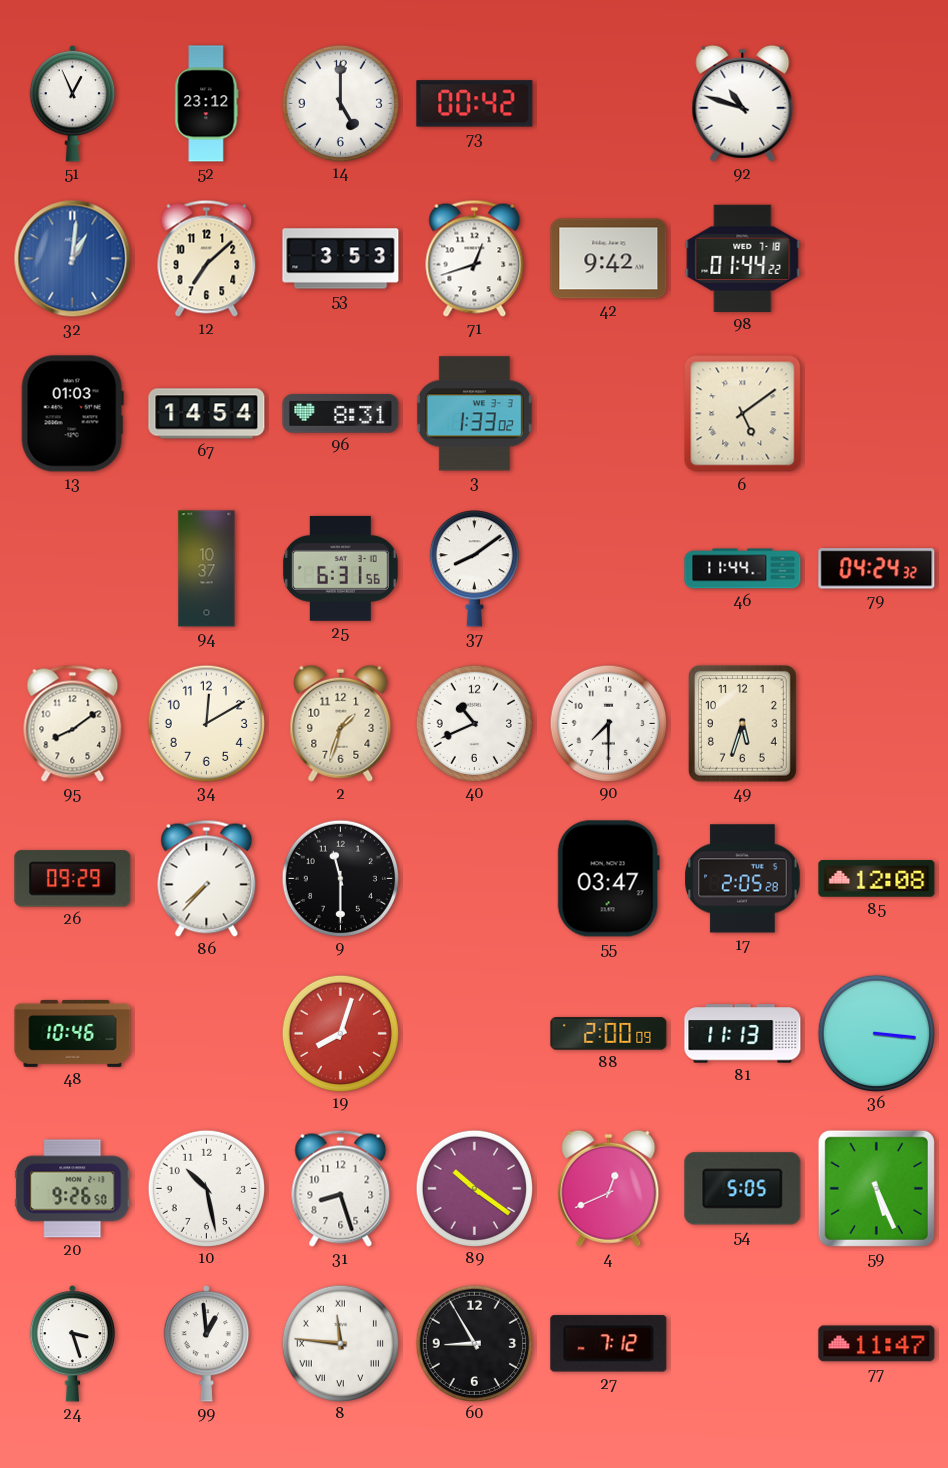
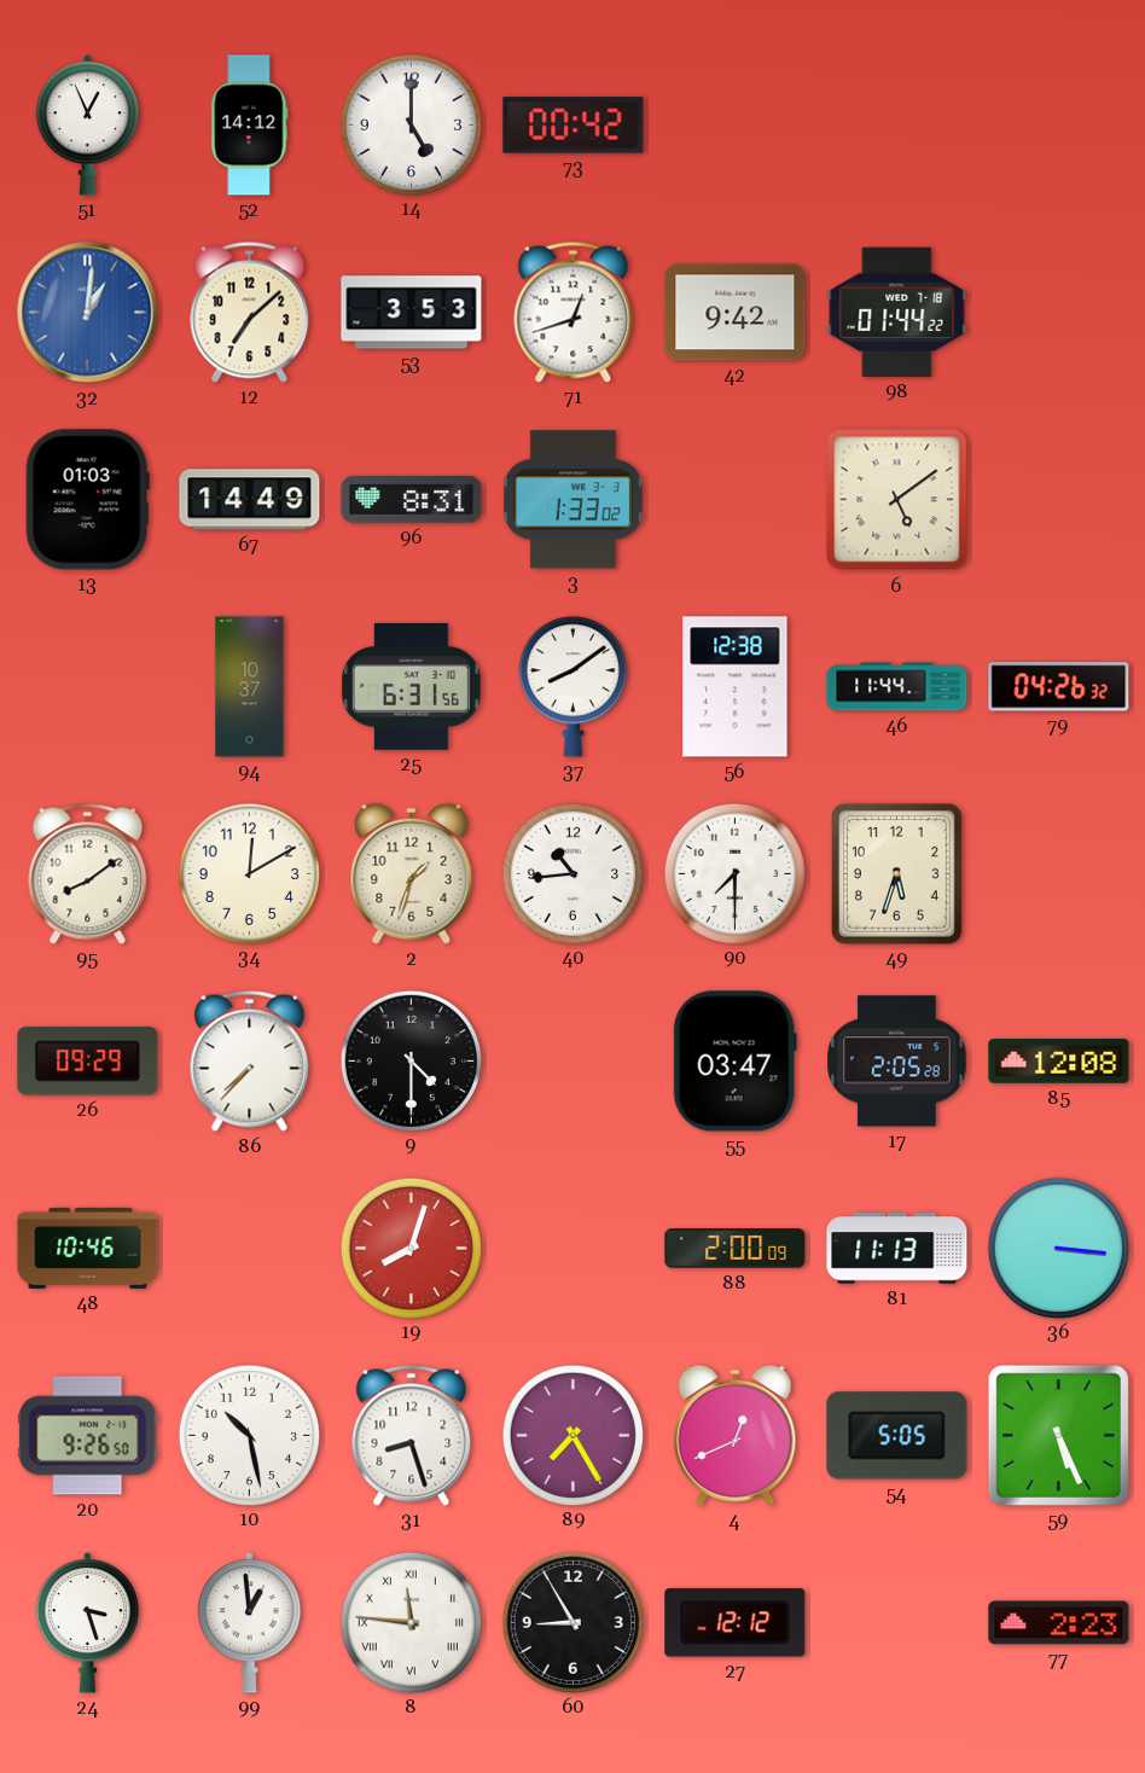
52: 23:12 -> 14:12
92: 10:48 -> none
67: 14:54 -> 14:49
56: none -> 12:38
79: 04:24 -> 04:26
40: 10:41 -> 10:44
9: 11:30 -> 4:30
89: 10:21 -> 7:25
27: 7:12 -> 12:12
77: 11:47 -> 2:23
